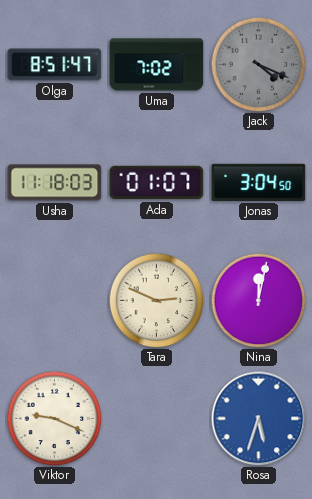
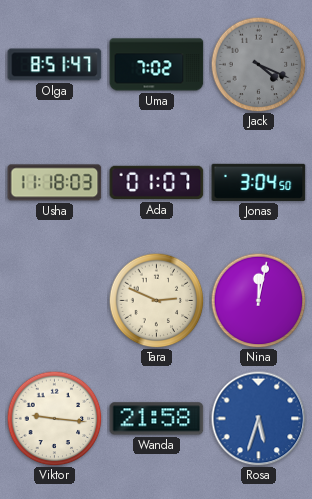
Viktor: 9:19 -> 9:16
Wanda: none -> 21:58
